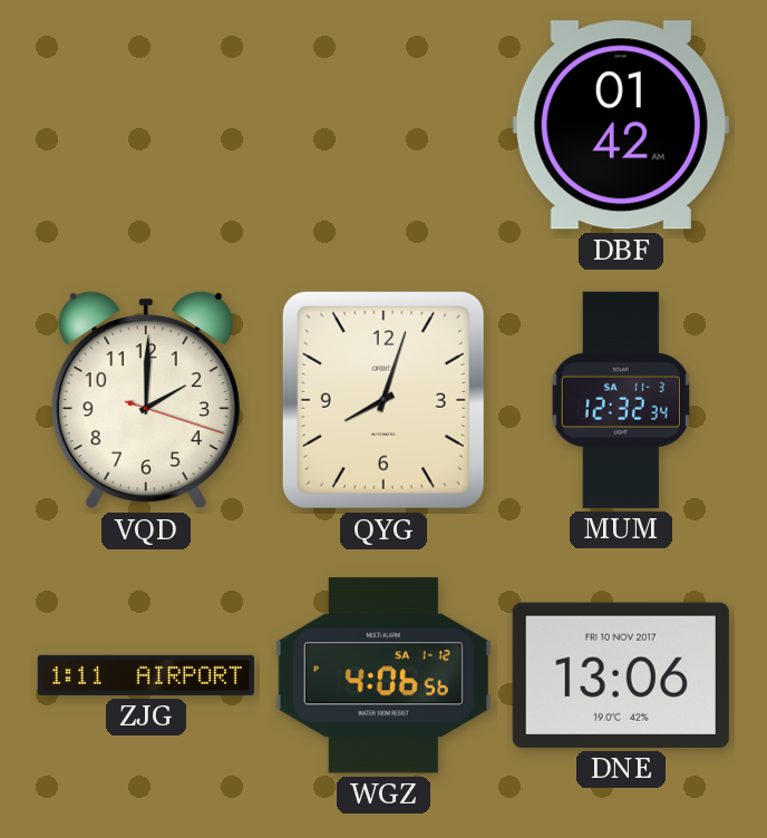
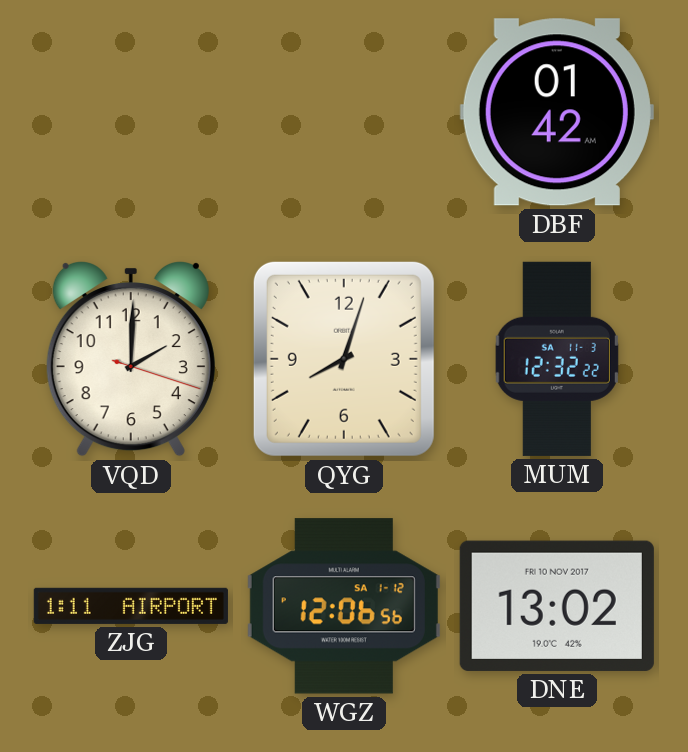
MUM: 12:32:34 -> 12:32:22
WGZ: 4:06 -> 12:06
DNE: 13:06 -> 13:02
